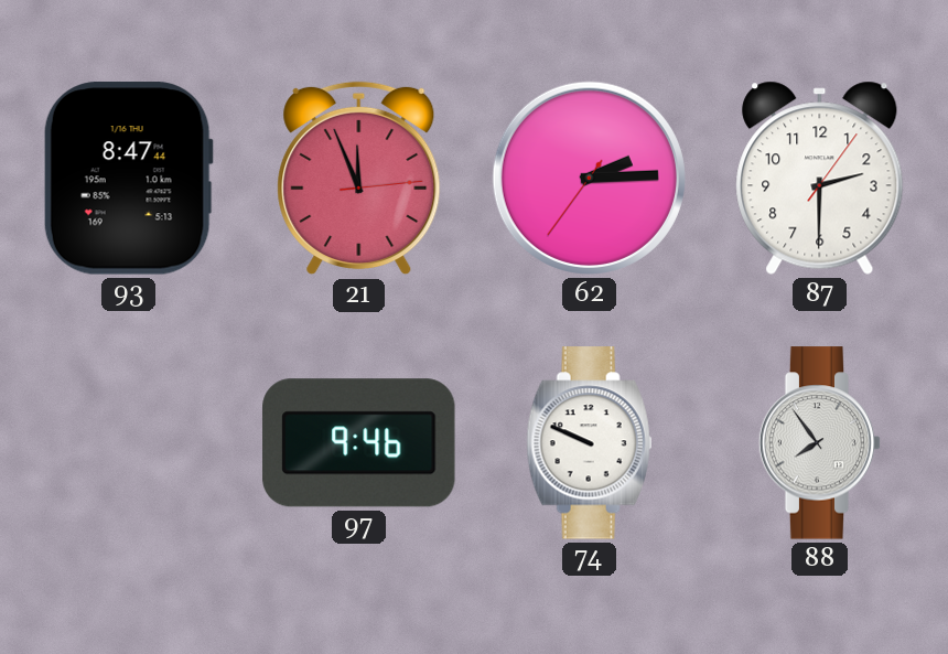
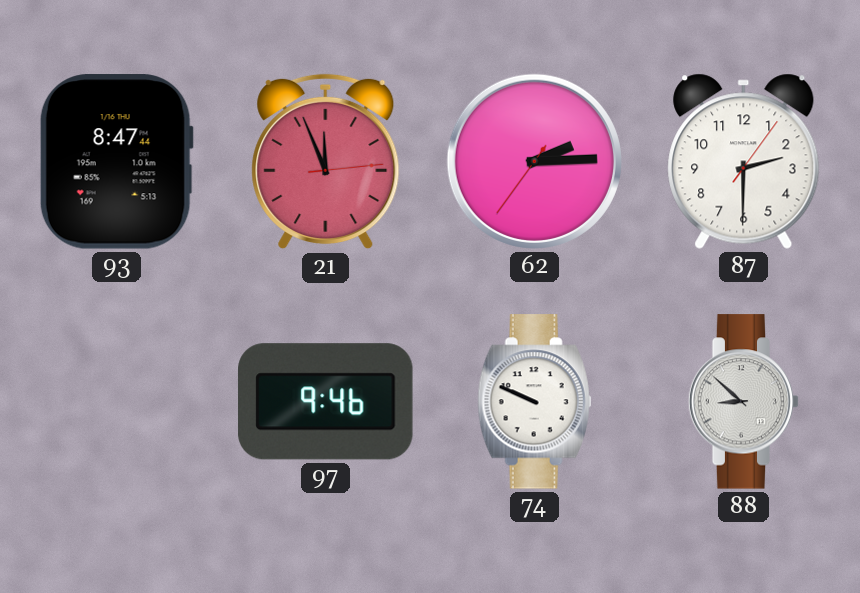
88: 7:54 -> 8:52
